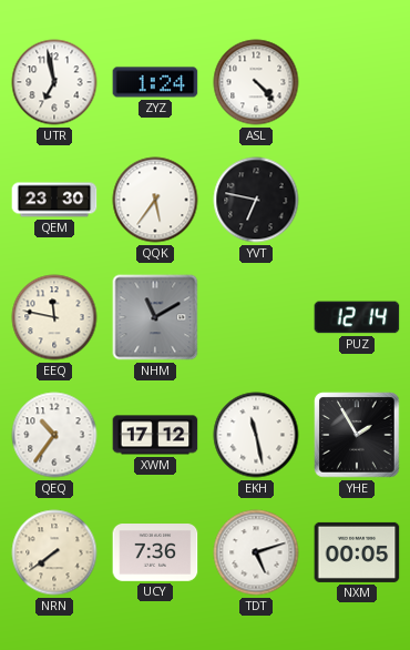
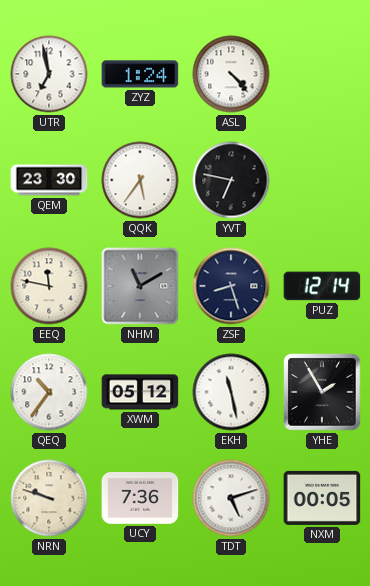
ZSF: none -> 8:27
XWM: 17:12 -> 05:12
NRN: 7:39 -> 9:48
